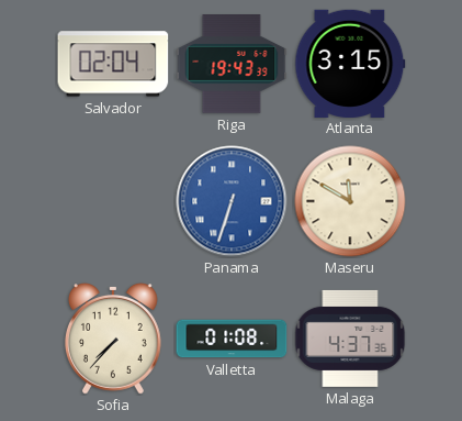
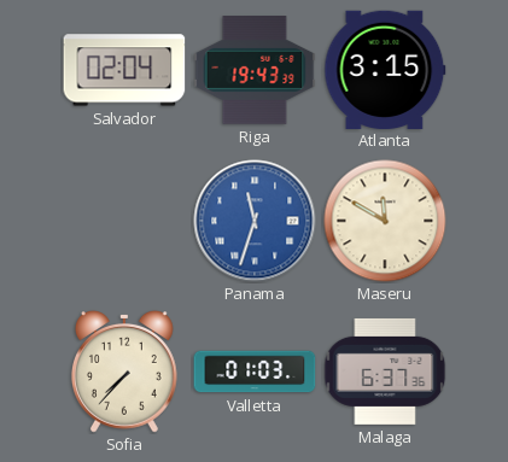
Panama: 6:33 -> 11:33
Valletta: 01:08 -> 01:03
Malaga: 4:37 -> 6:37
